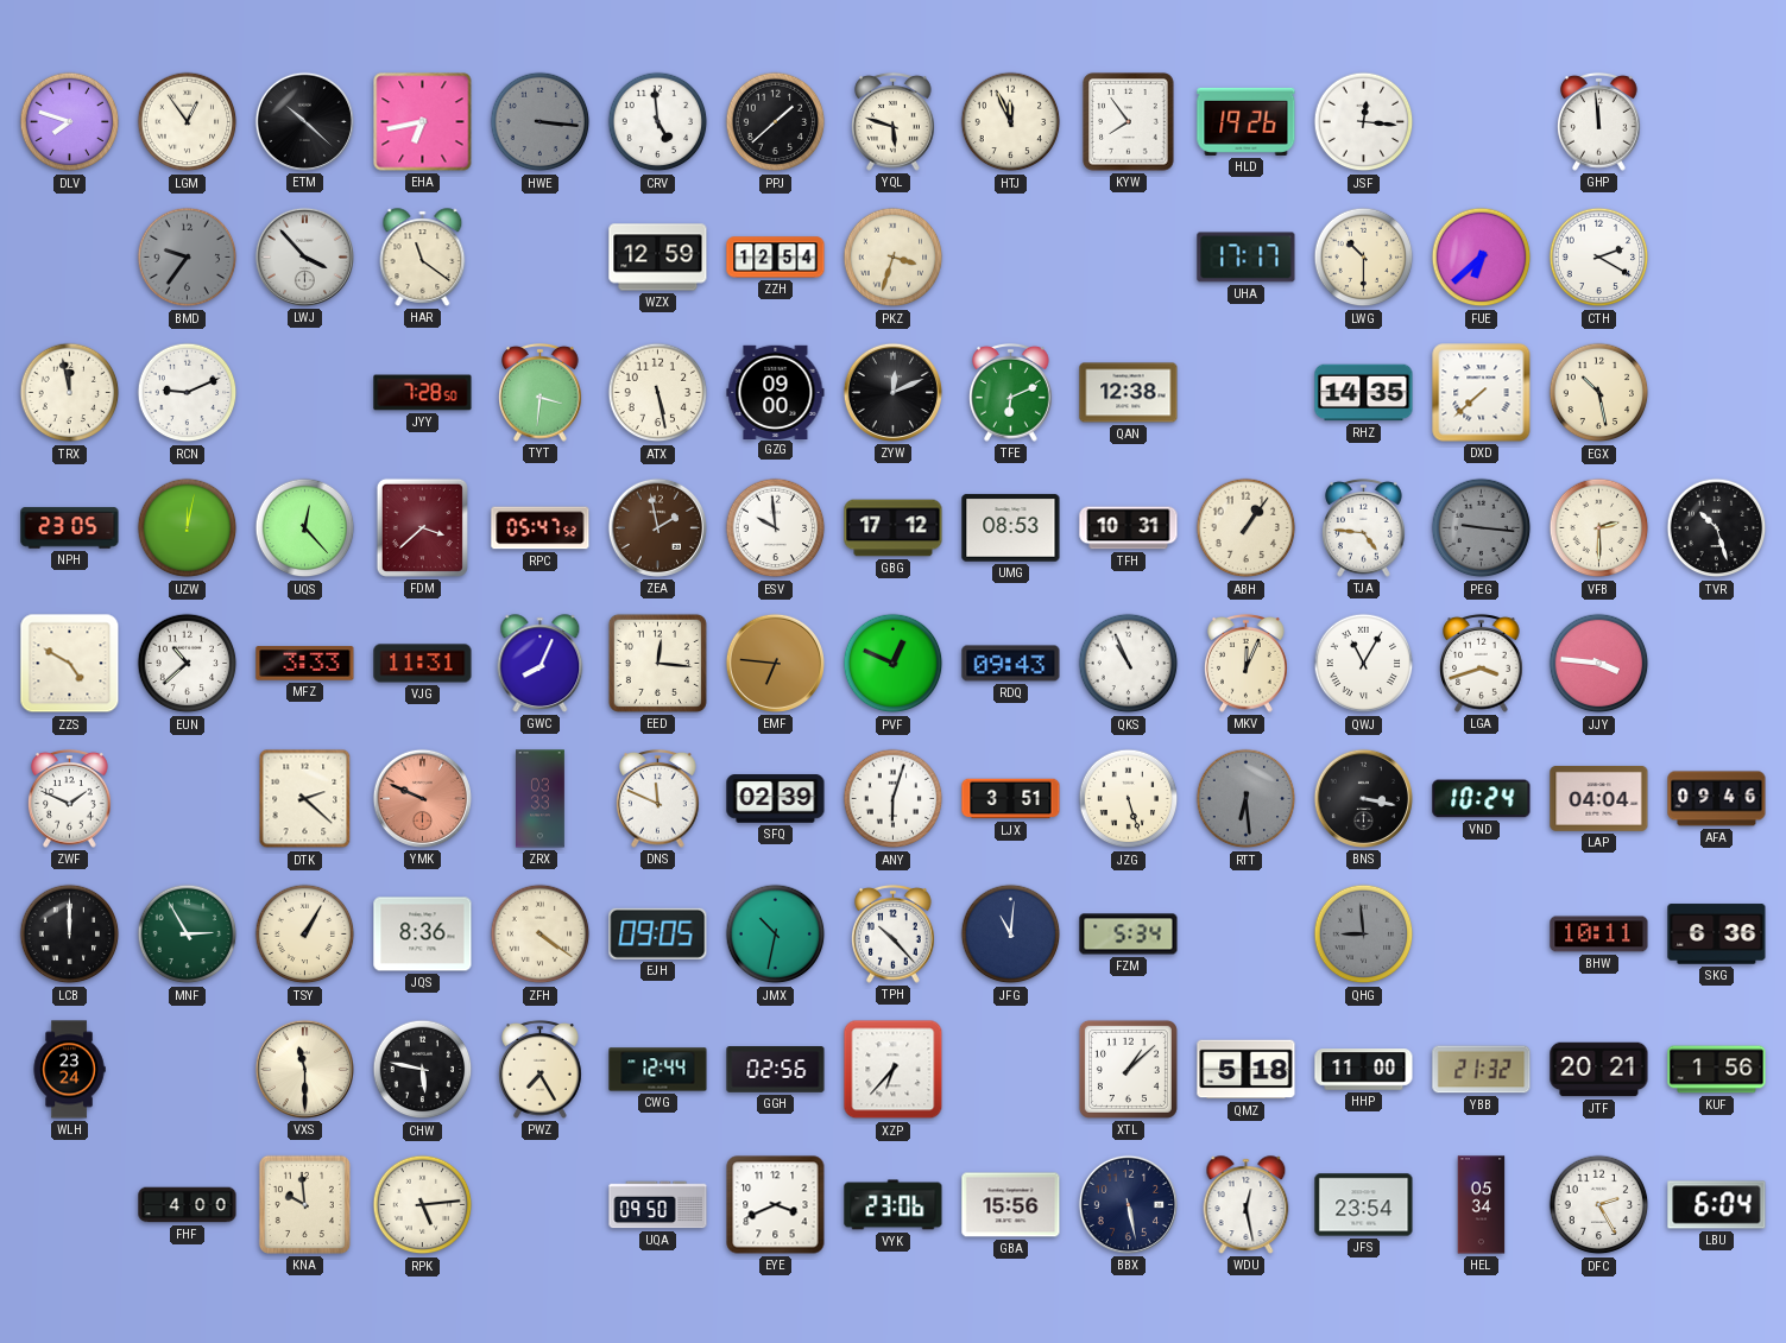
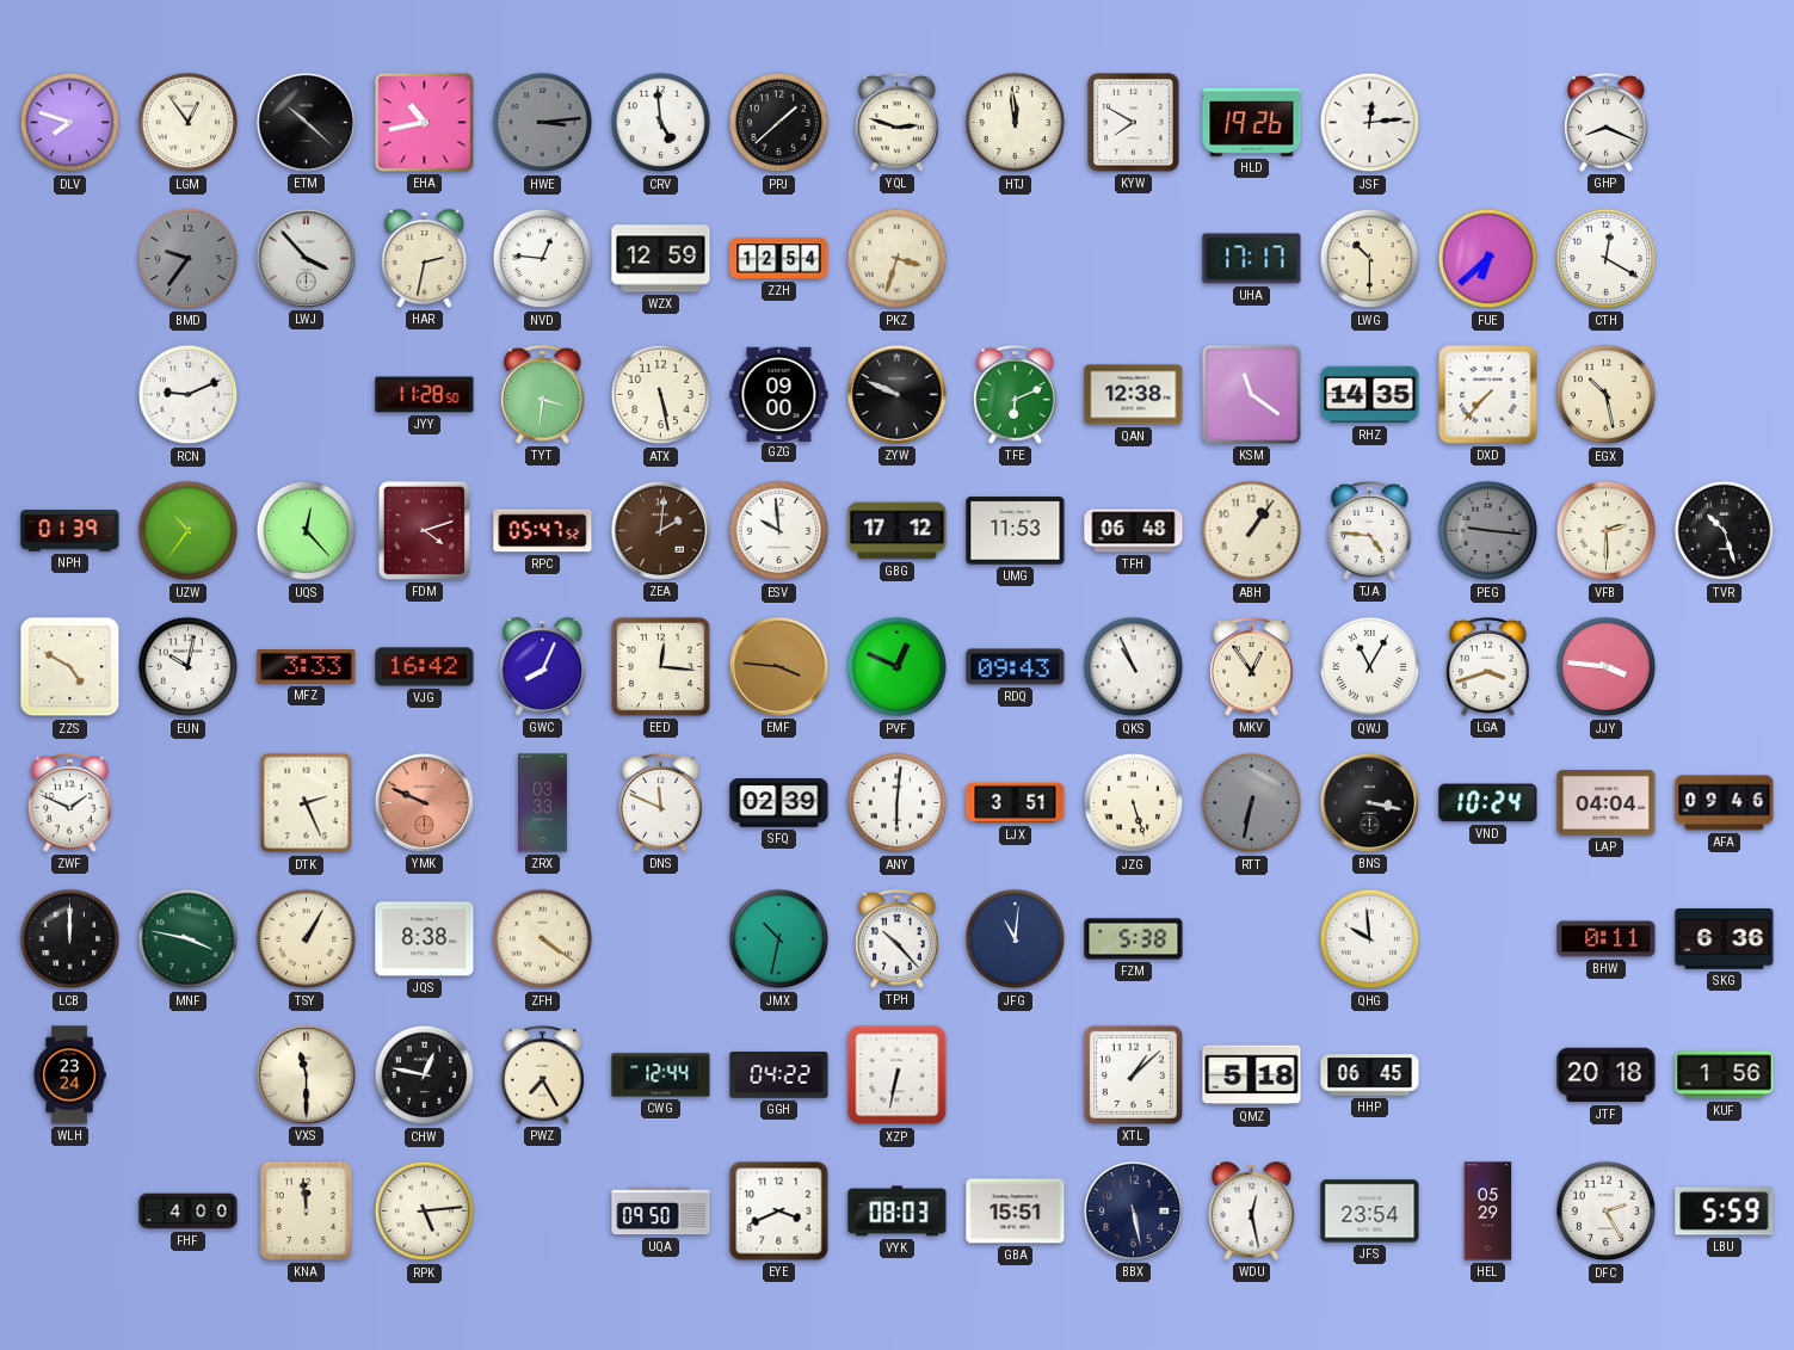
EHA: 6:43 -> 10:43
HWE: 3:16 -> 3:14
YQL: 5:48 -> 2:48
HTJ: 11:56 -> 11:59
KYW: 7:54 -> 7:50
JSF: 12:16 -> 12:14
GHP: 11:59 -> 8:19
HAR: 11:21 -> 2:32
NVD: none -> 12:46
CTH: 2:20 -> 12:20
TRX: 11:58 -> none
JYY: 7:28 -> 11:28
ZYW: 12:11 -> 9:49
KSM: none -> 11:21
DXD: 7:38 -> 7:37
NPH: 23:05 -> 01:39
UZW: 12:02 -> 10:36
FDM: 3:38 -> 4:12
ZEA: 1:58 -> 2:01
UMG: 08:53 -> 11:53
TFH: 10:31 -> 06:48
EUN: 10:38 -> 10:02
VJG: 11:31 -> 16:42
EMF: 6:46 -> 3:46
MKV: 12:04 -> 12:54
DTK: 2:22 -> 2:26
ANY: 6:03 -> 6:01
RTT: 6:29 -> 6:32
MNF: 2:55 -> 3:47
JQS: 8:36 -> 8:38
EJH: 09:05 -> none
FZM: 5:34 -> 5:38
QHG: 8:59 -> 9:59
QHG dial: grey -> white
BHW: 10:11 -> 0:11
CHW: 5:47 -> 12:47
GGH: 02:56 -> 04:22
XZP: 6:37 -> 6:32
HHP: 11:00 -> 06:45
YBB: 21:32 -> none
JTF: 20:21 -> 20:18
KNA: 9:59 -> 11:59
VYK: 23:06 -> 08:03
GBA: 15:56 -> 15:51
HEL: 05:34 -> 05:29
LBU: 6:04 -> 5:59
